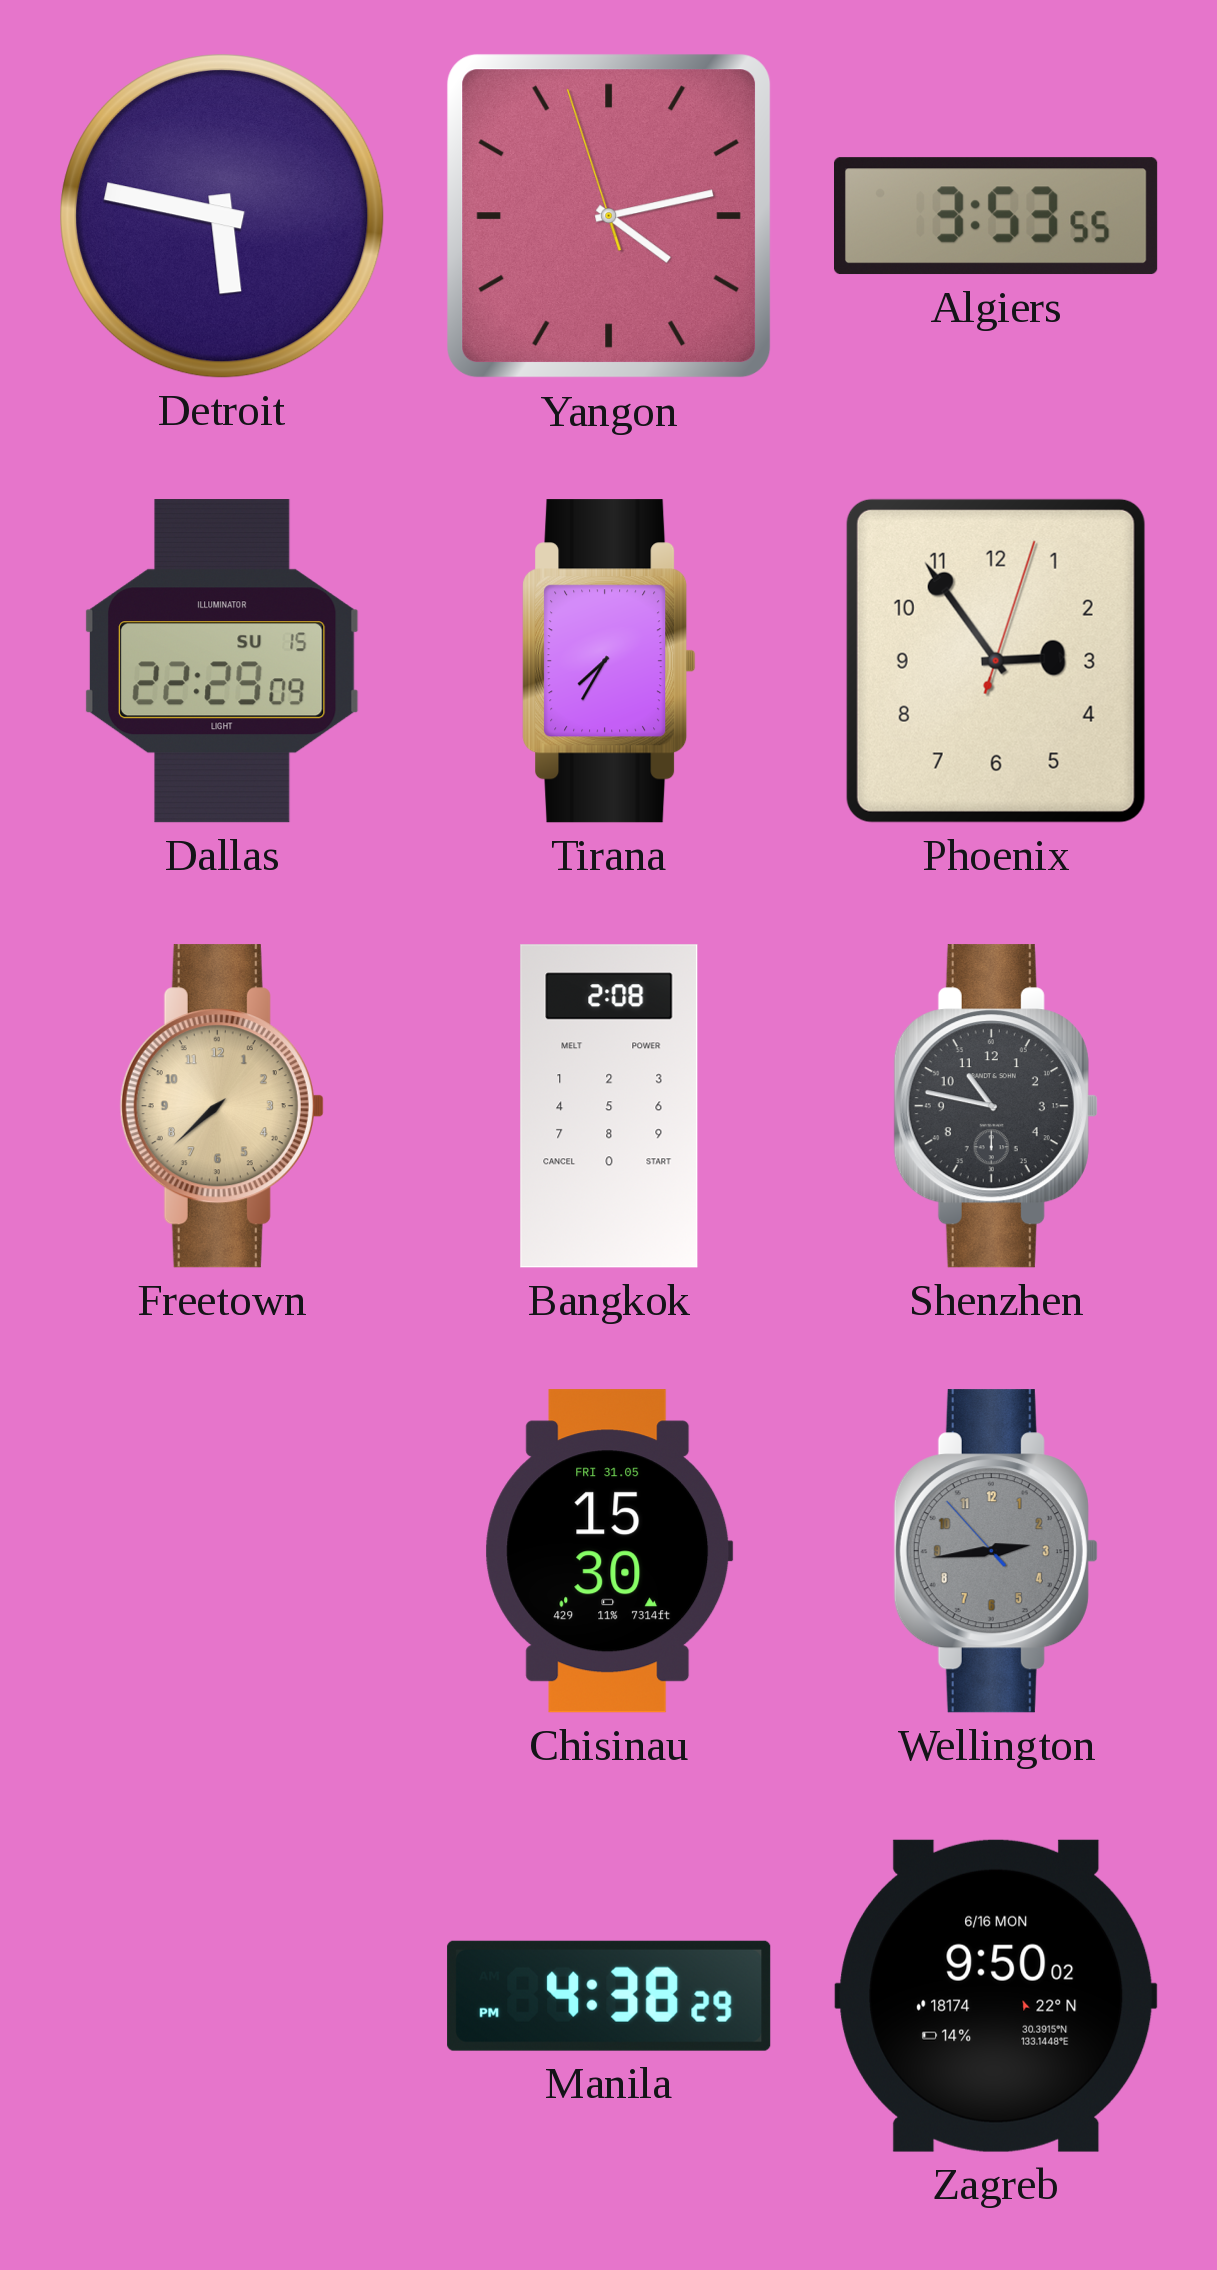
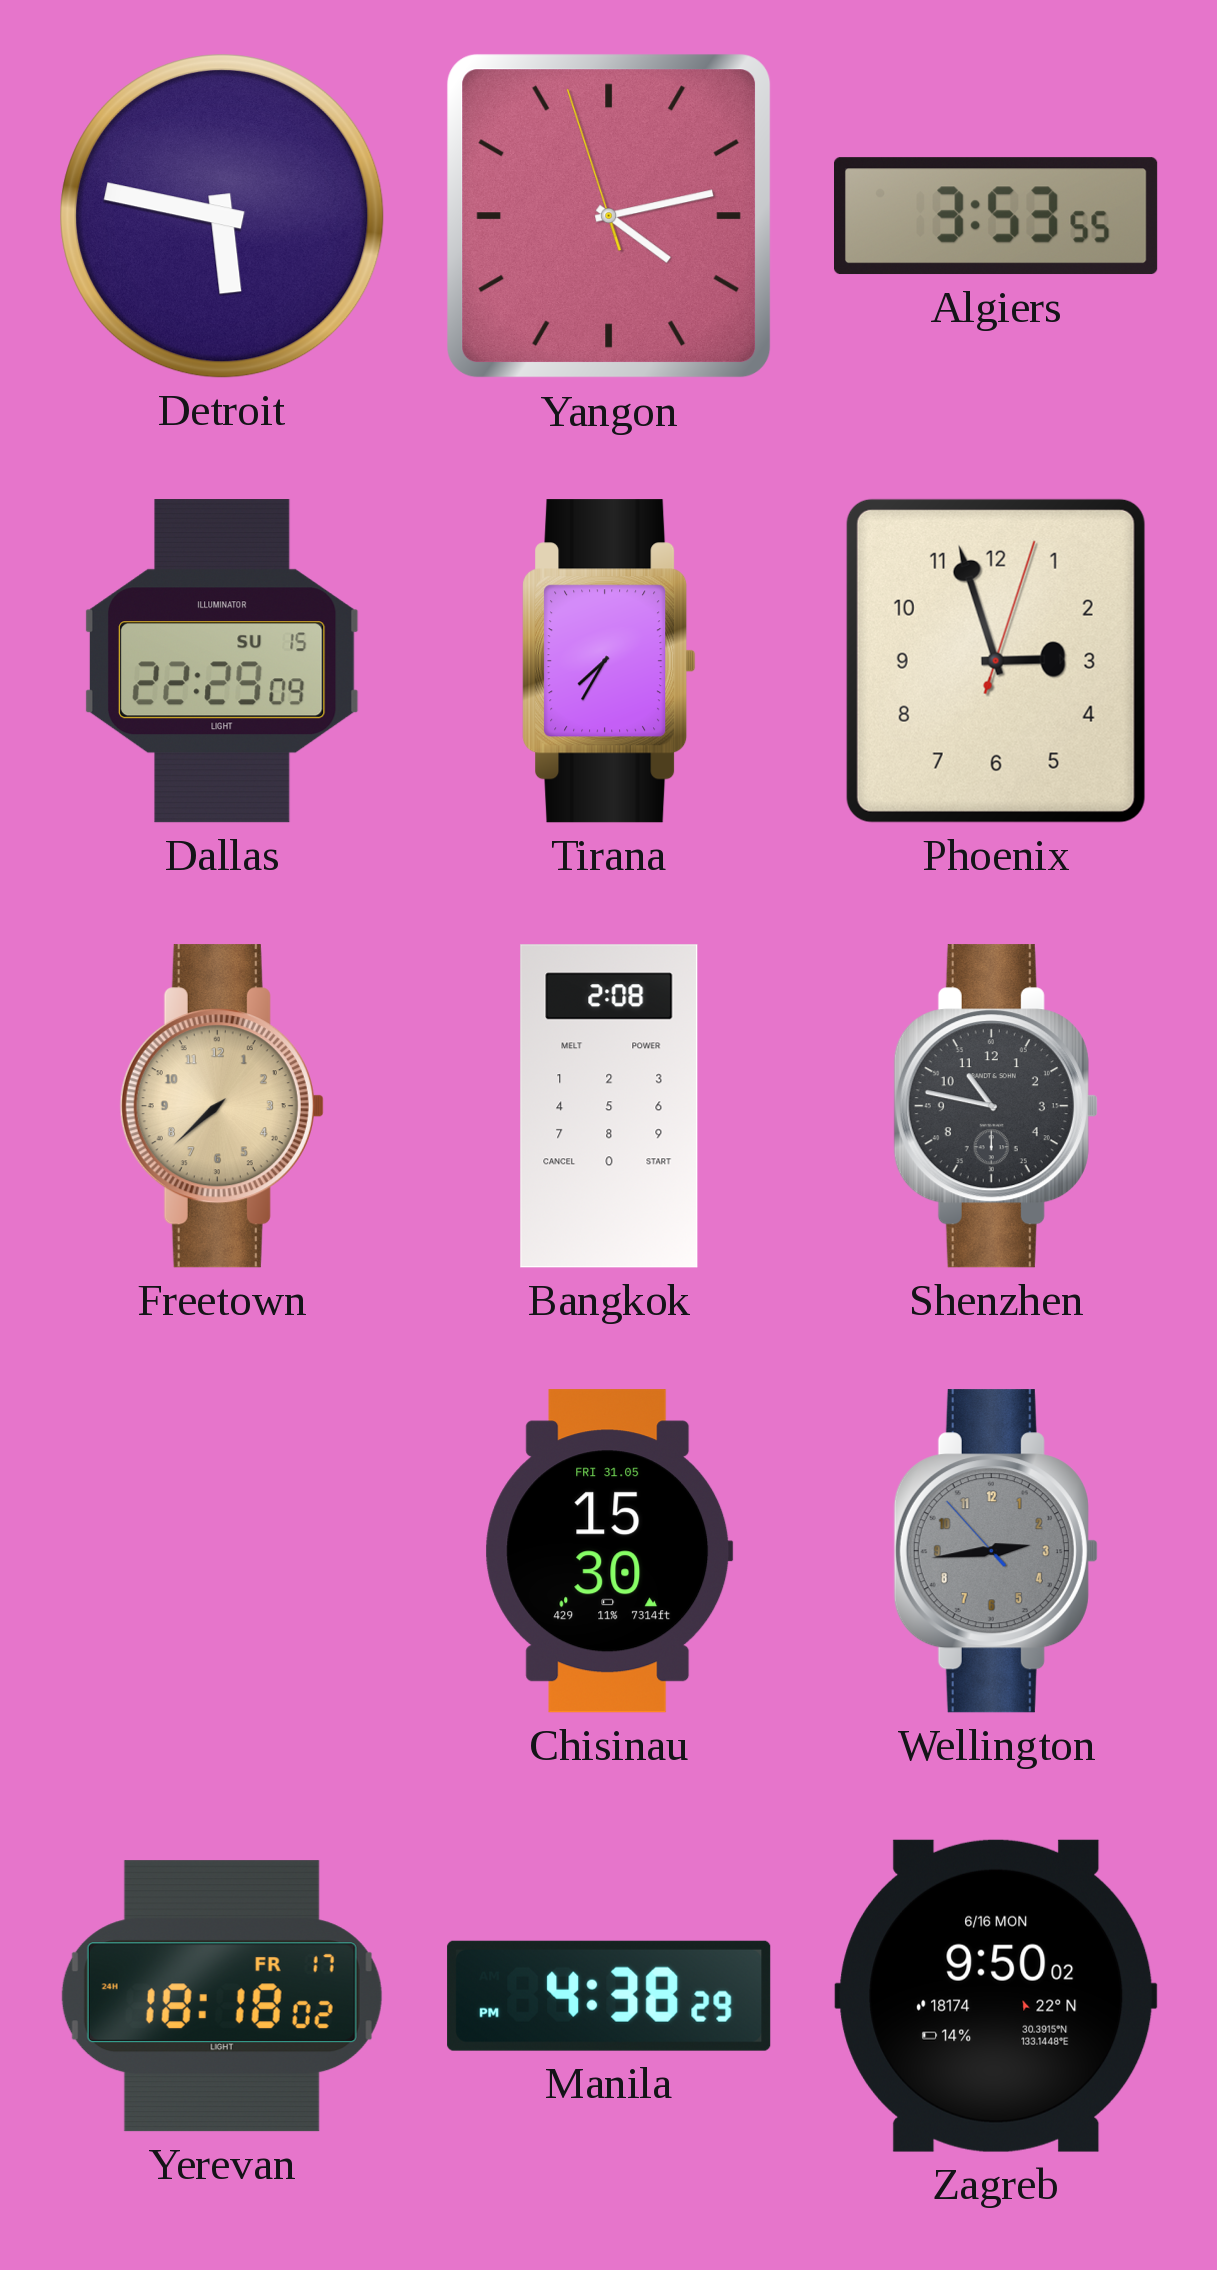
Phoenix: 2:54 -> 2:57
Yerevan: none -> 18:18
